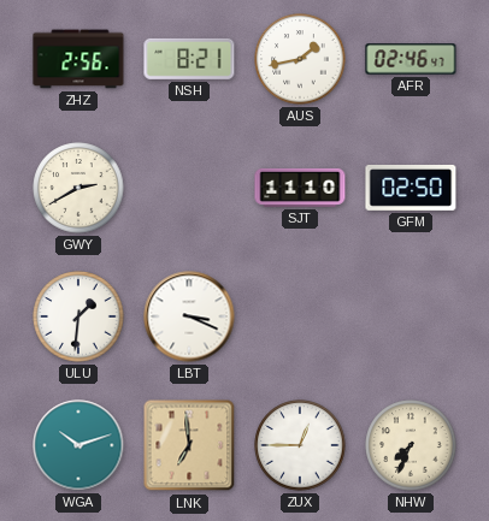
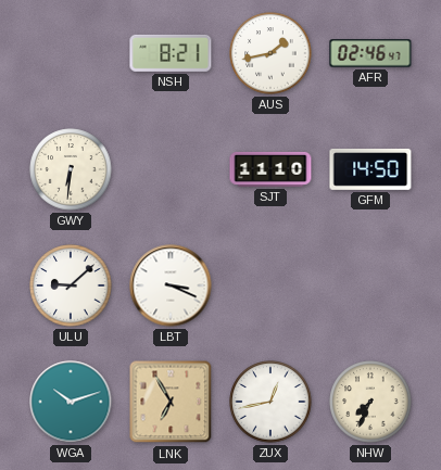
ZHZ: 2:56 -> none
GWY: 2:40 -> 6:31
GFM: 02:50 -> 14:50
ULU: 1:31 -> 9:08
LNK: 6:59 -> 6:55
ZUX: 12:45 -> 12:43
